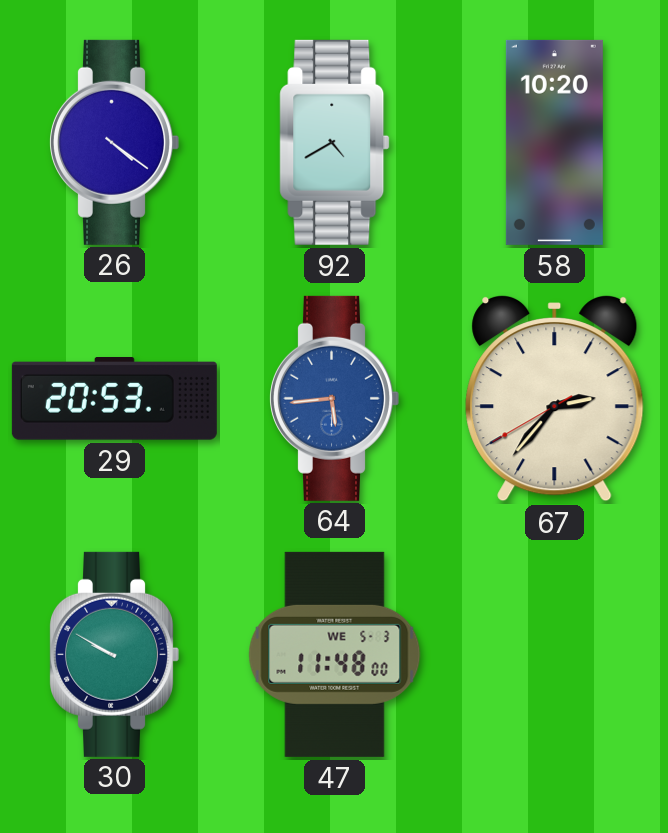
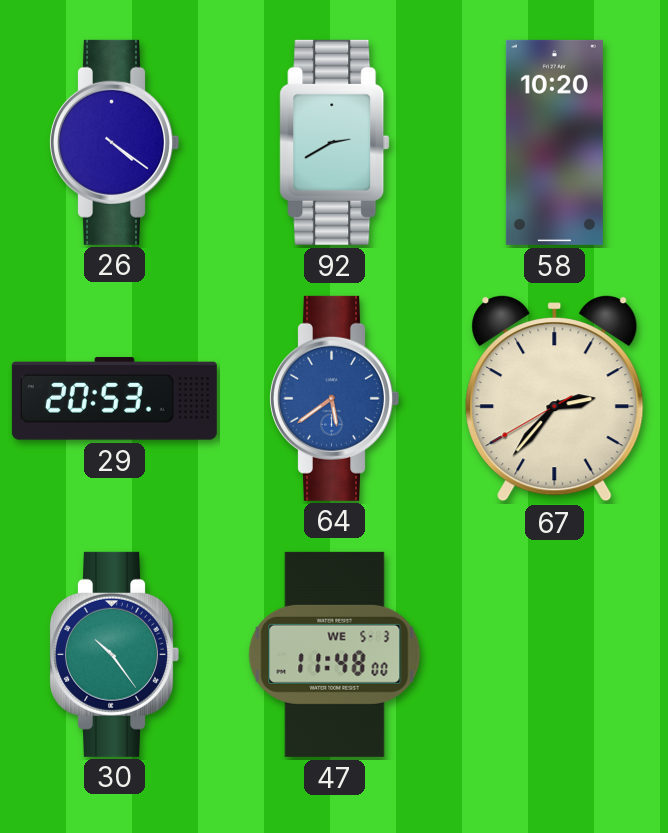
92: 4:40 -> 2:40
64: 5:44 -> 5:39
30: 9:50 -> 10:24
